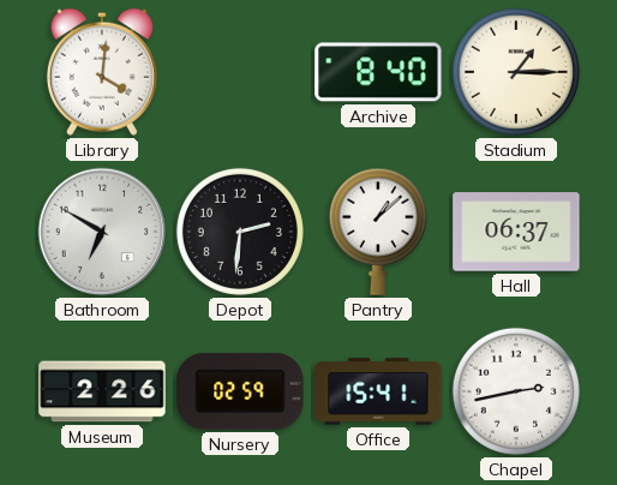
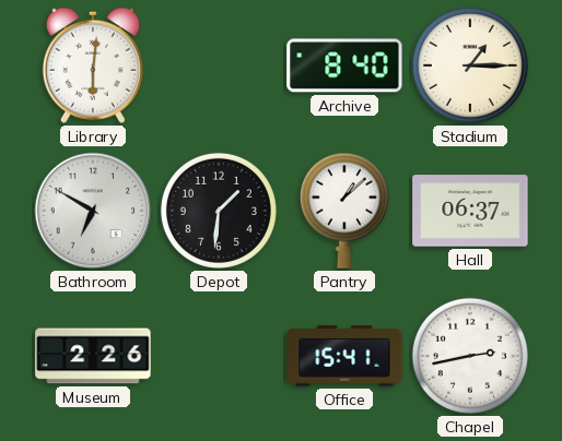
Library: 4:01 -> 6:01
Depot: 2:31 -> 1:31
Nursery: 02:59 -> none
